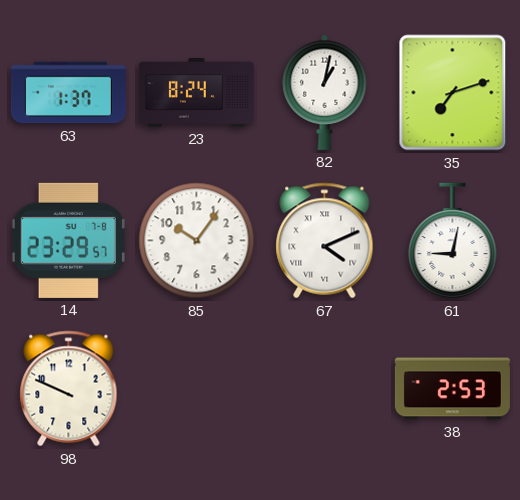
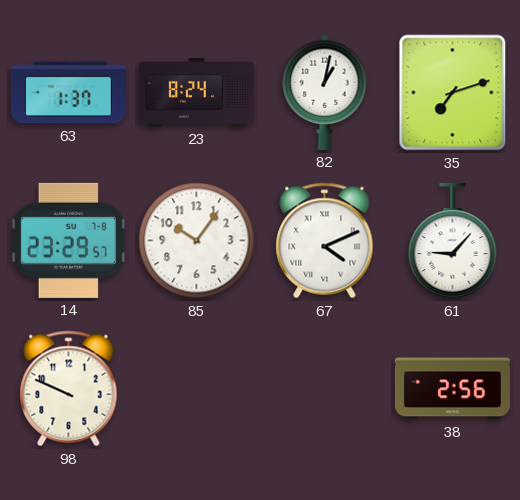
61: 9:02 -> 9:07
38: 2:53 -> 2:56
